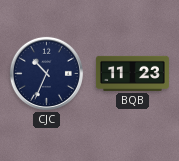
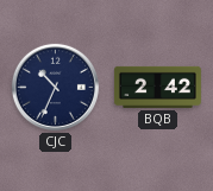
BQB: 11:23 -> 2:42
